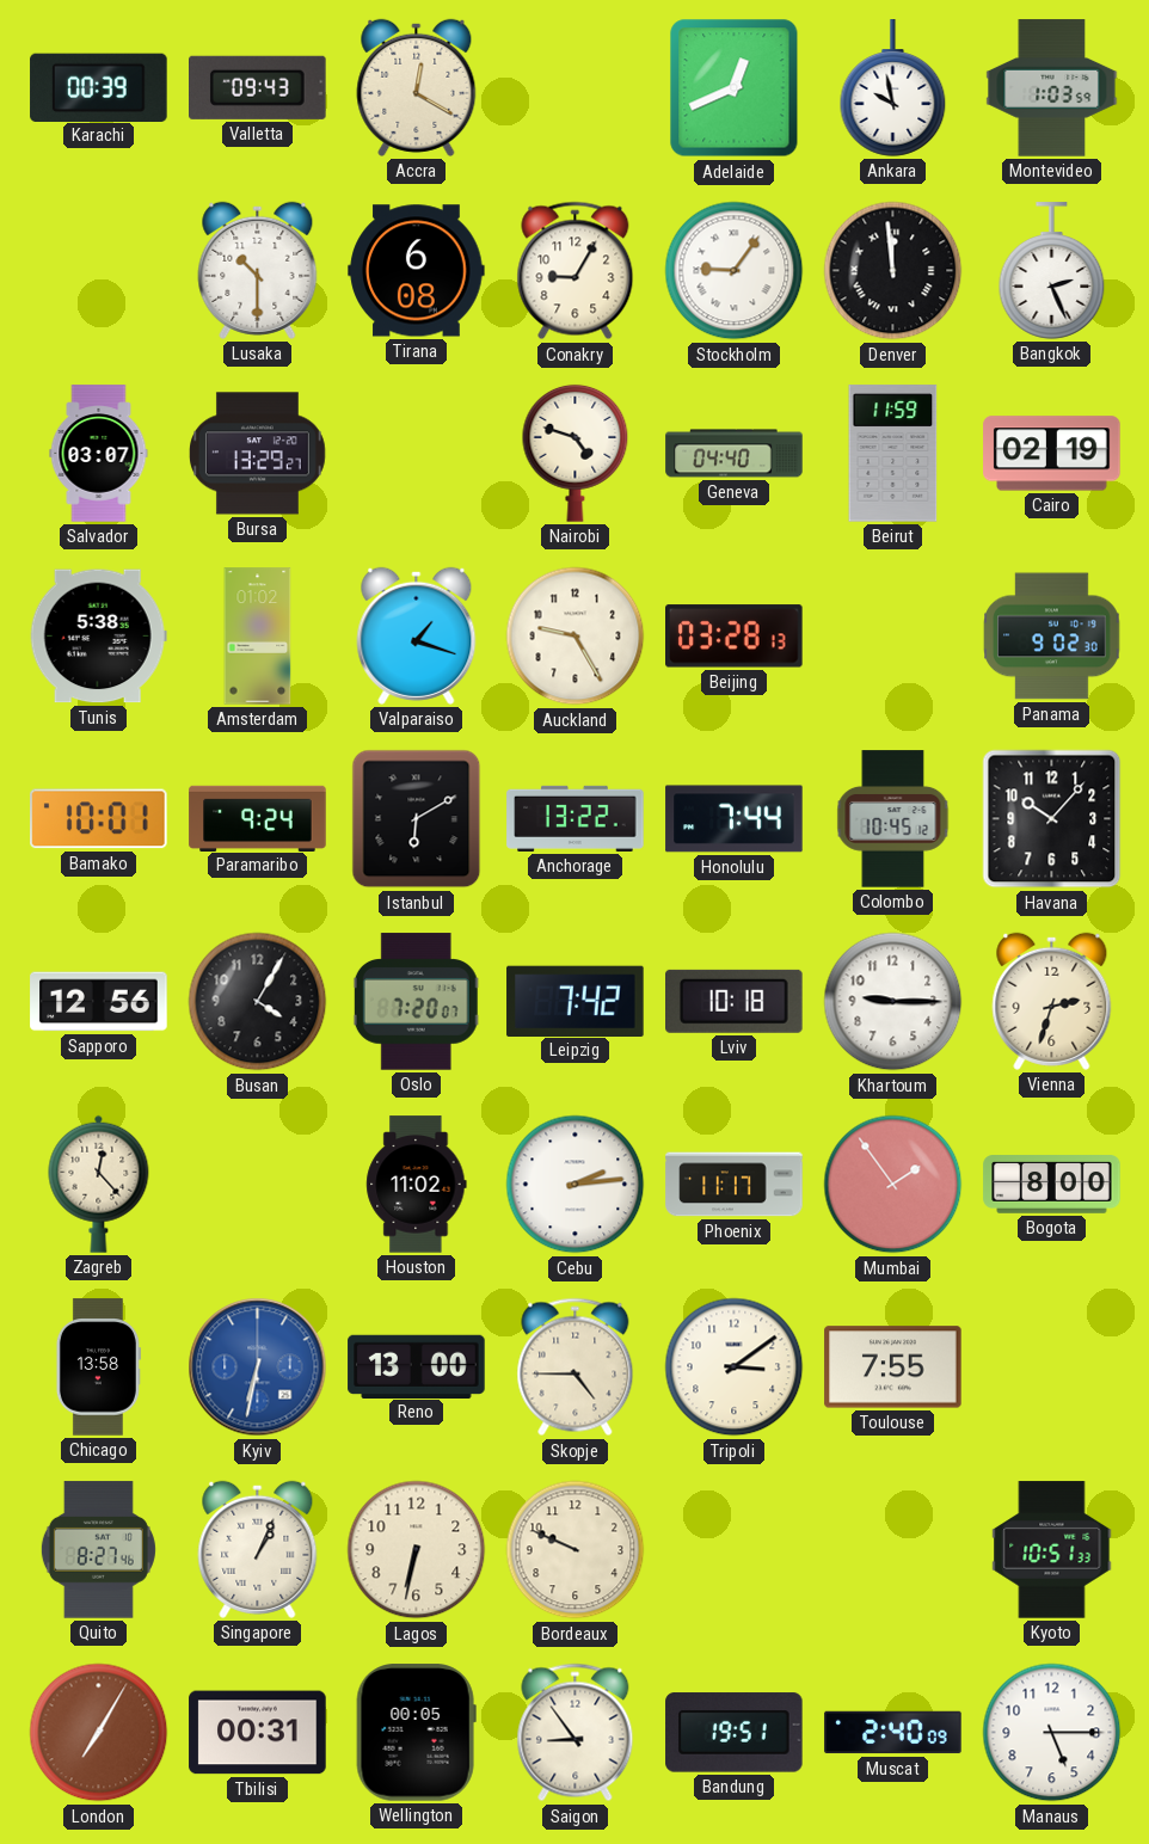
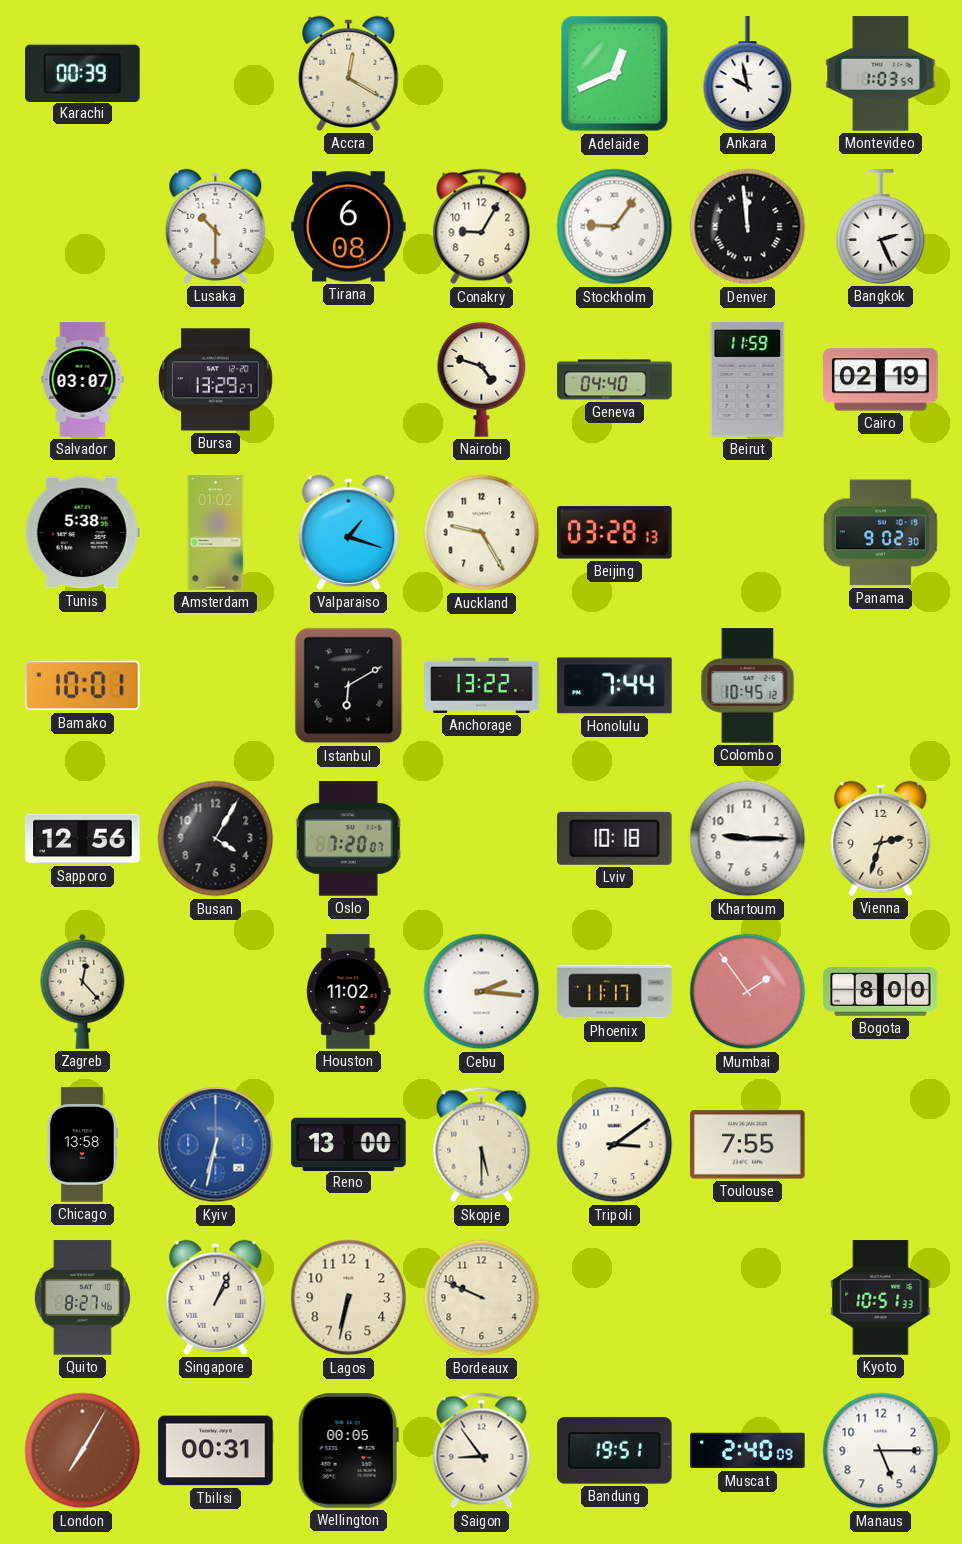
Valletta: 09:43 -> none
Paramaribo: 9:24 -> none
Havana: 10:07 -> none
Leipzig: 7:42 -> none
Cebu: 2:14 -> 2:16
Skopje: 4:45 -> 5:30
